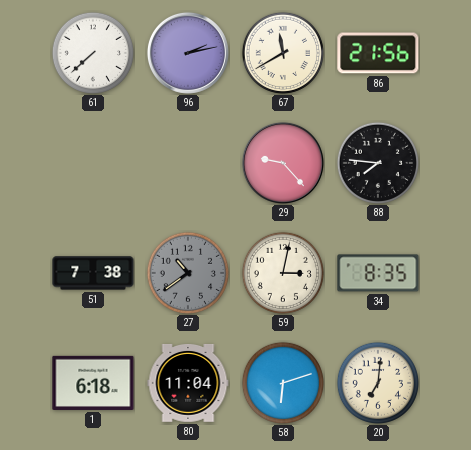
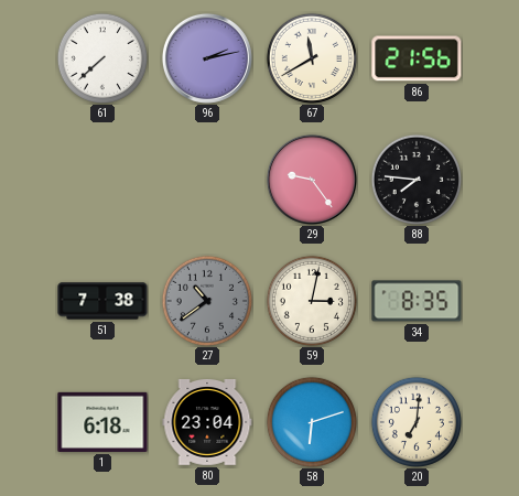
29: 9:23 -> 9:24
80: 11:04 -> 23:04
